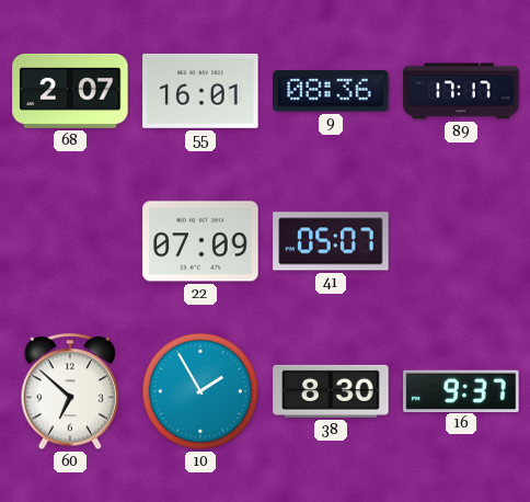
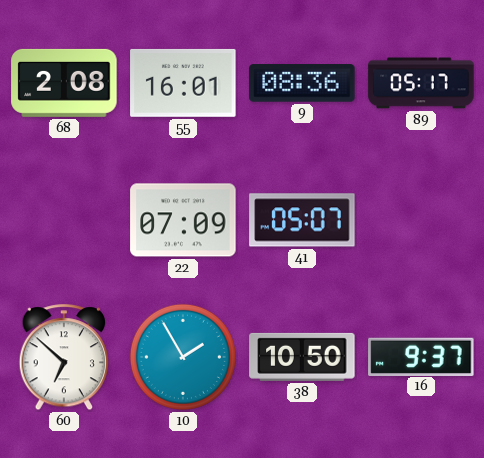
68: 2:07 -> 2:08
89: 17:17 -> 05:17
38: 8:30 -> 10:50
